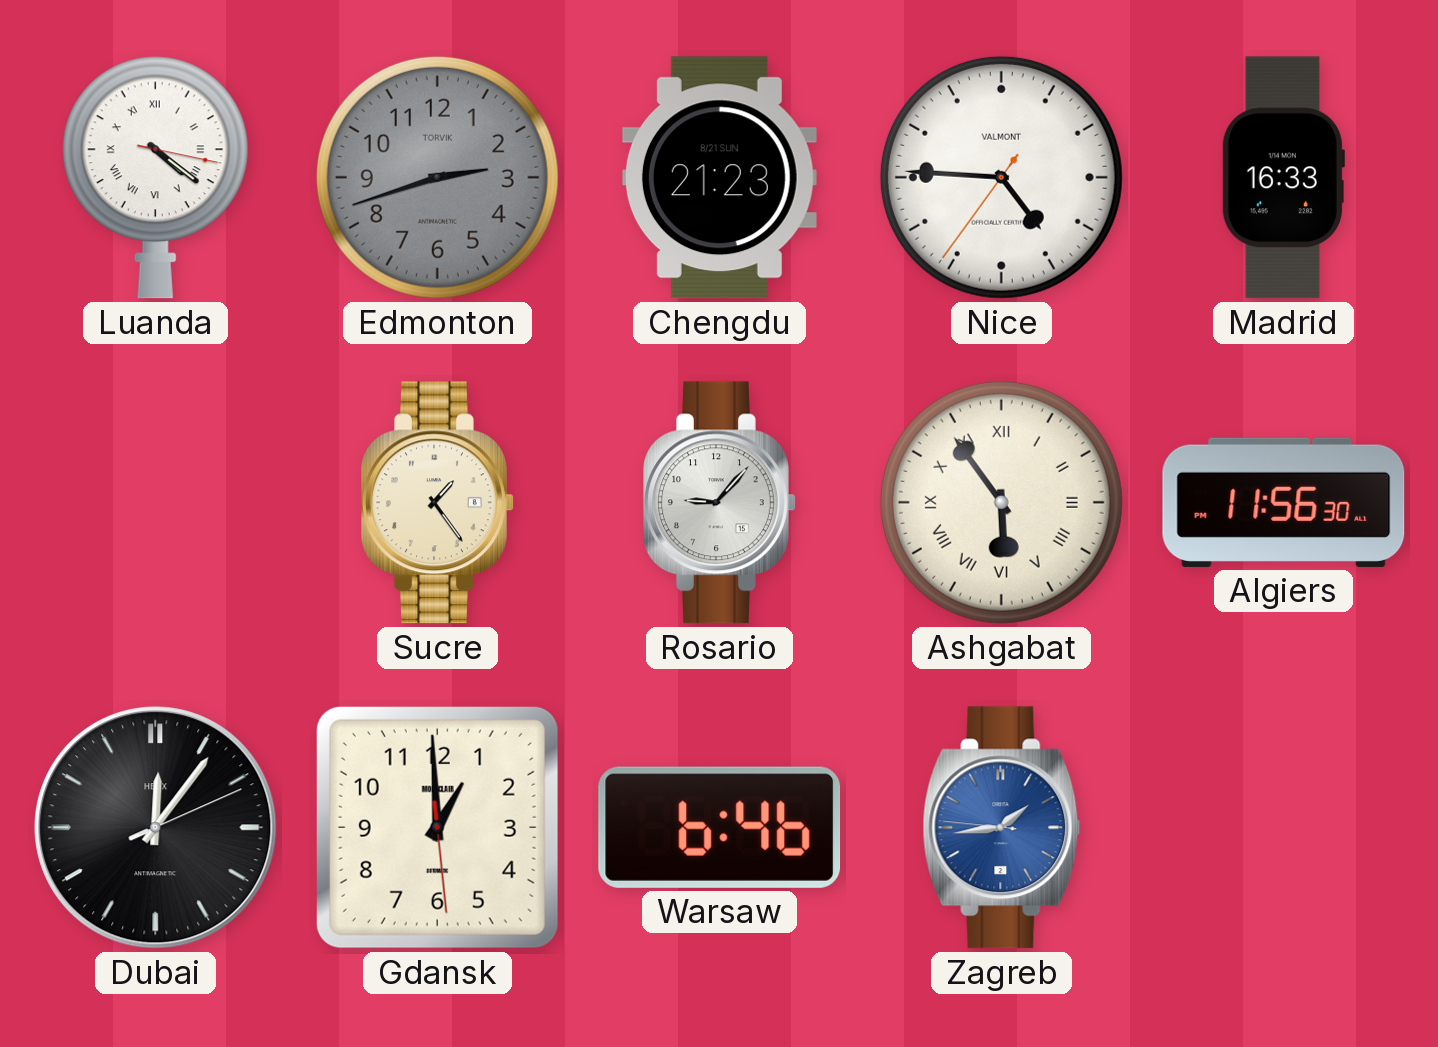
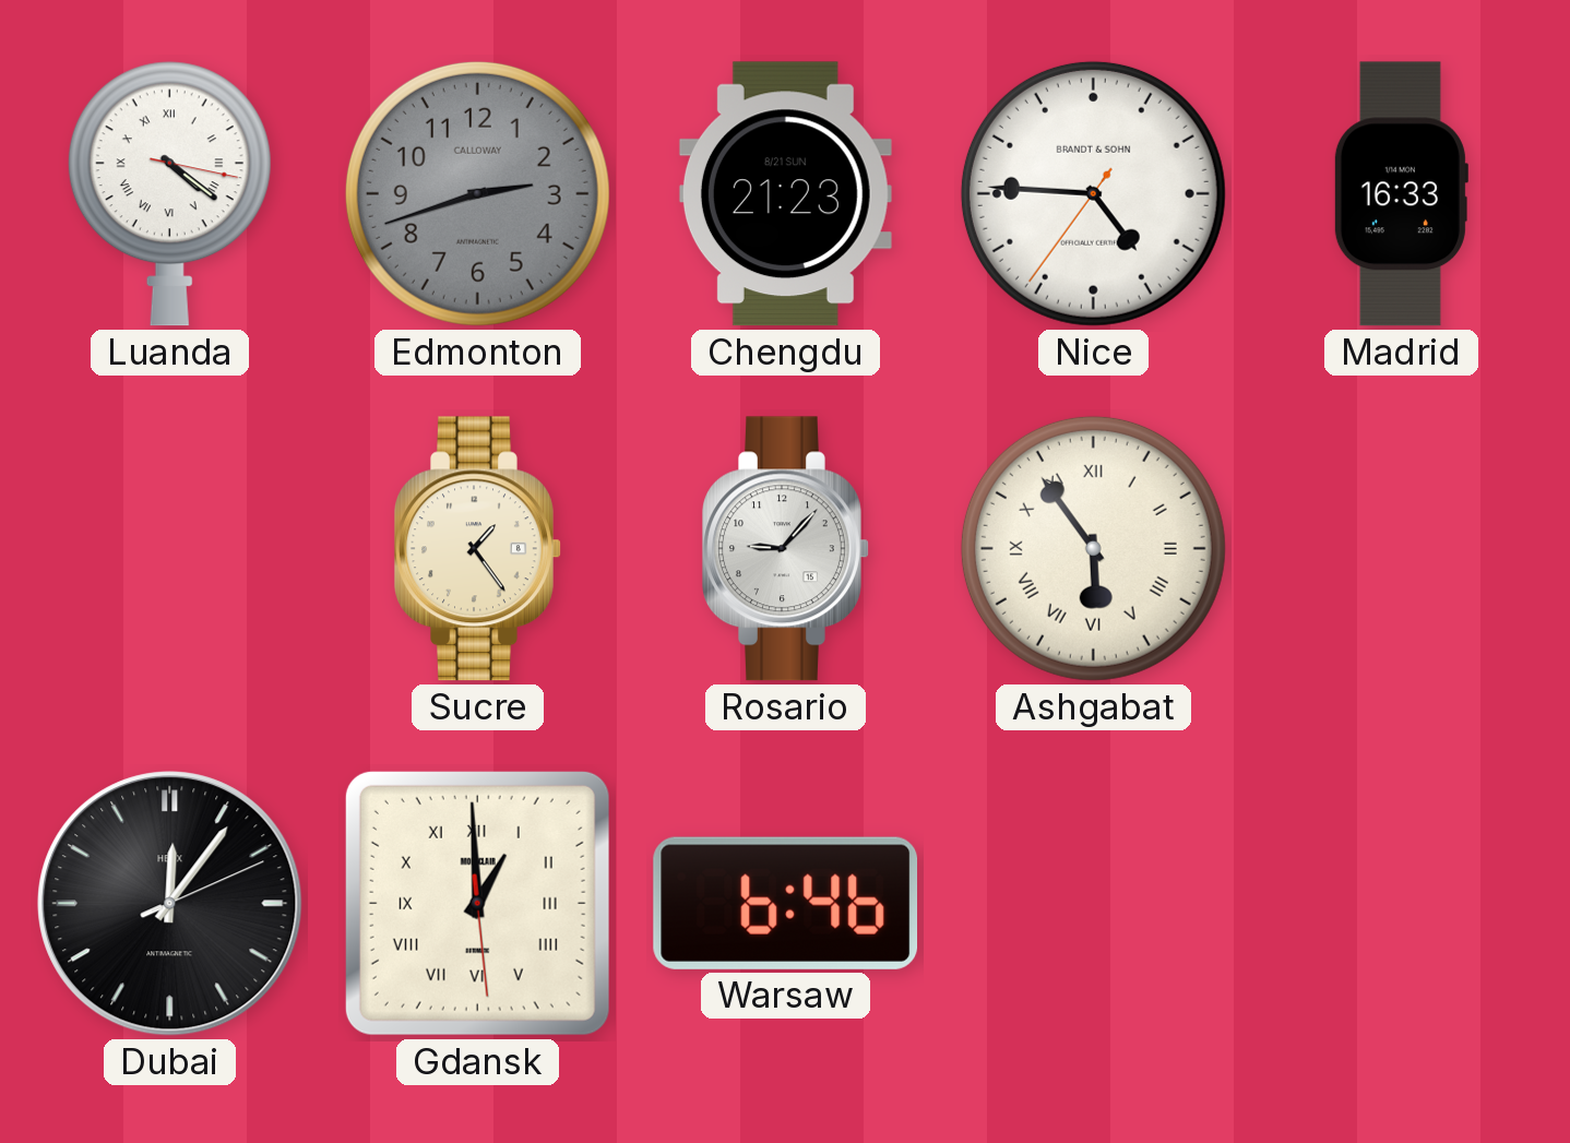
Edmonton brand: TORVIK -> CALLOWAY
Nice brand: VALMONT -> BRANDT & SOHN
Algiers: 11:56 -> none
Gdansk numerals: Arabic -> Roman
Zagreb: 1:43 -> none
